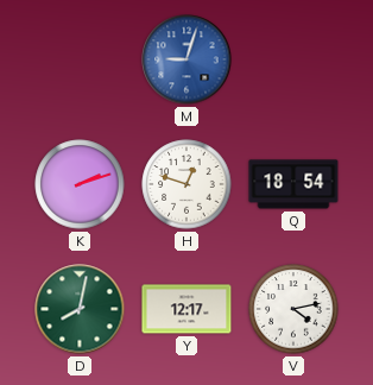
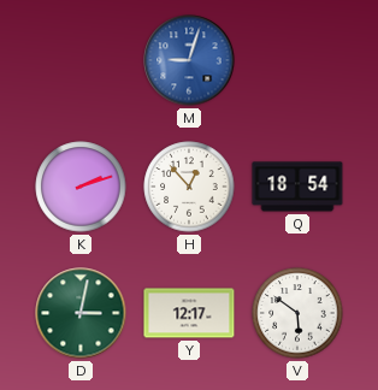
H: 12:48 -> 12:53
D: 8:02 -> 3:02
V: 4:13 -> 5:51
